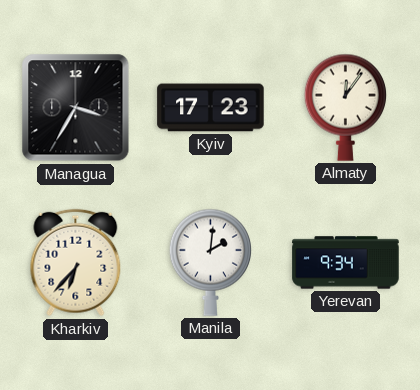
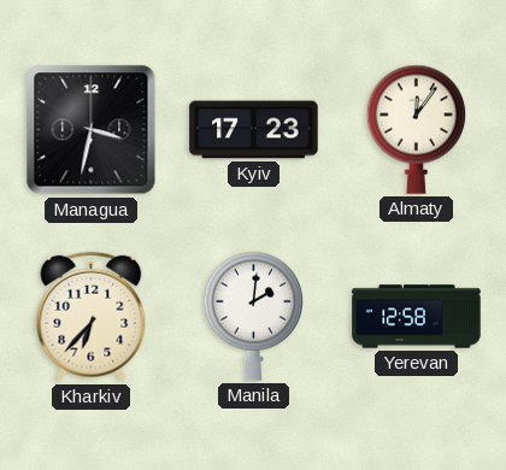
Managua: 3:35 -> 3:32
Yerevan: 9:34 -> 12:58
